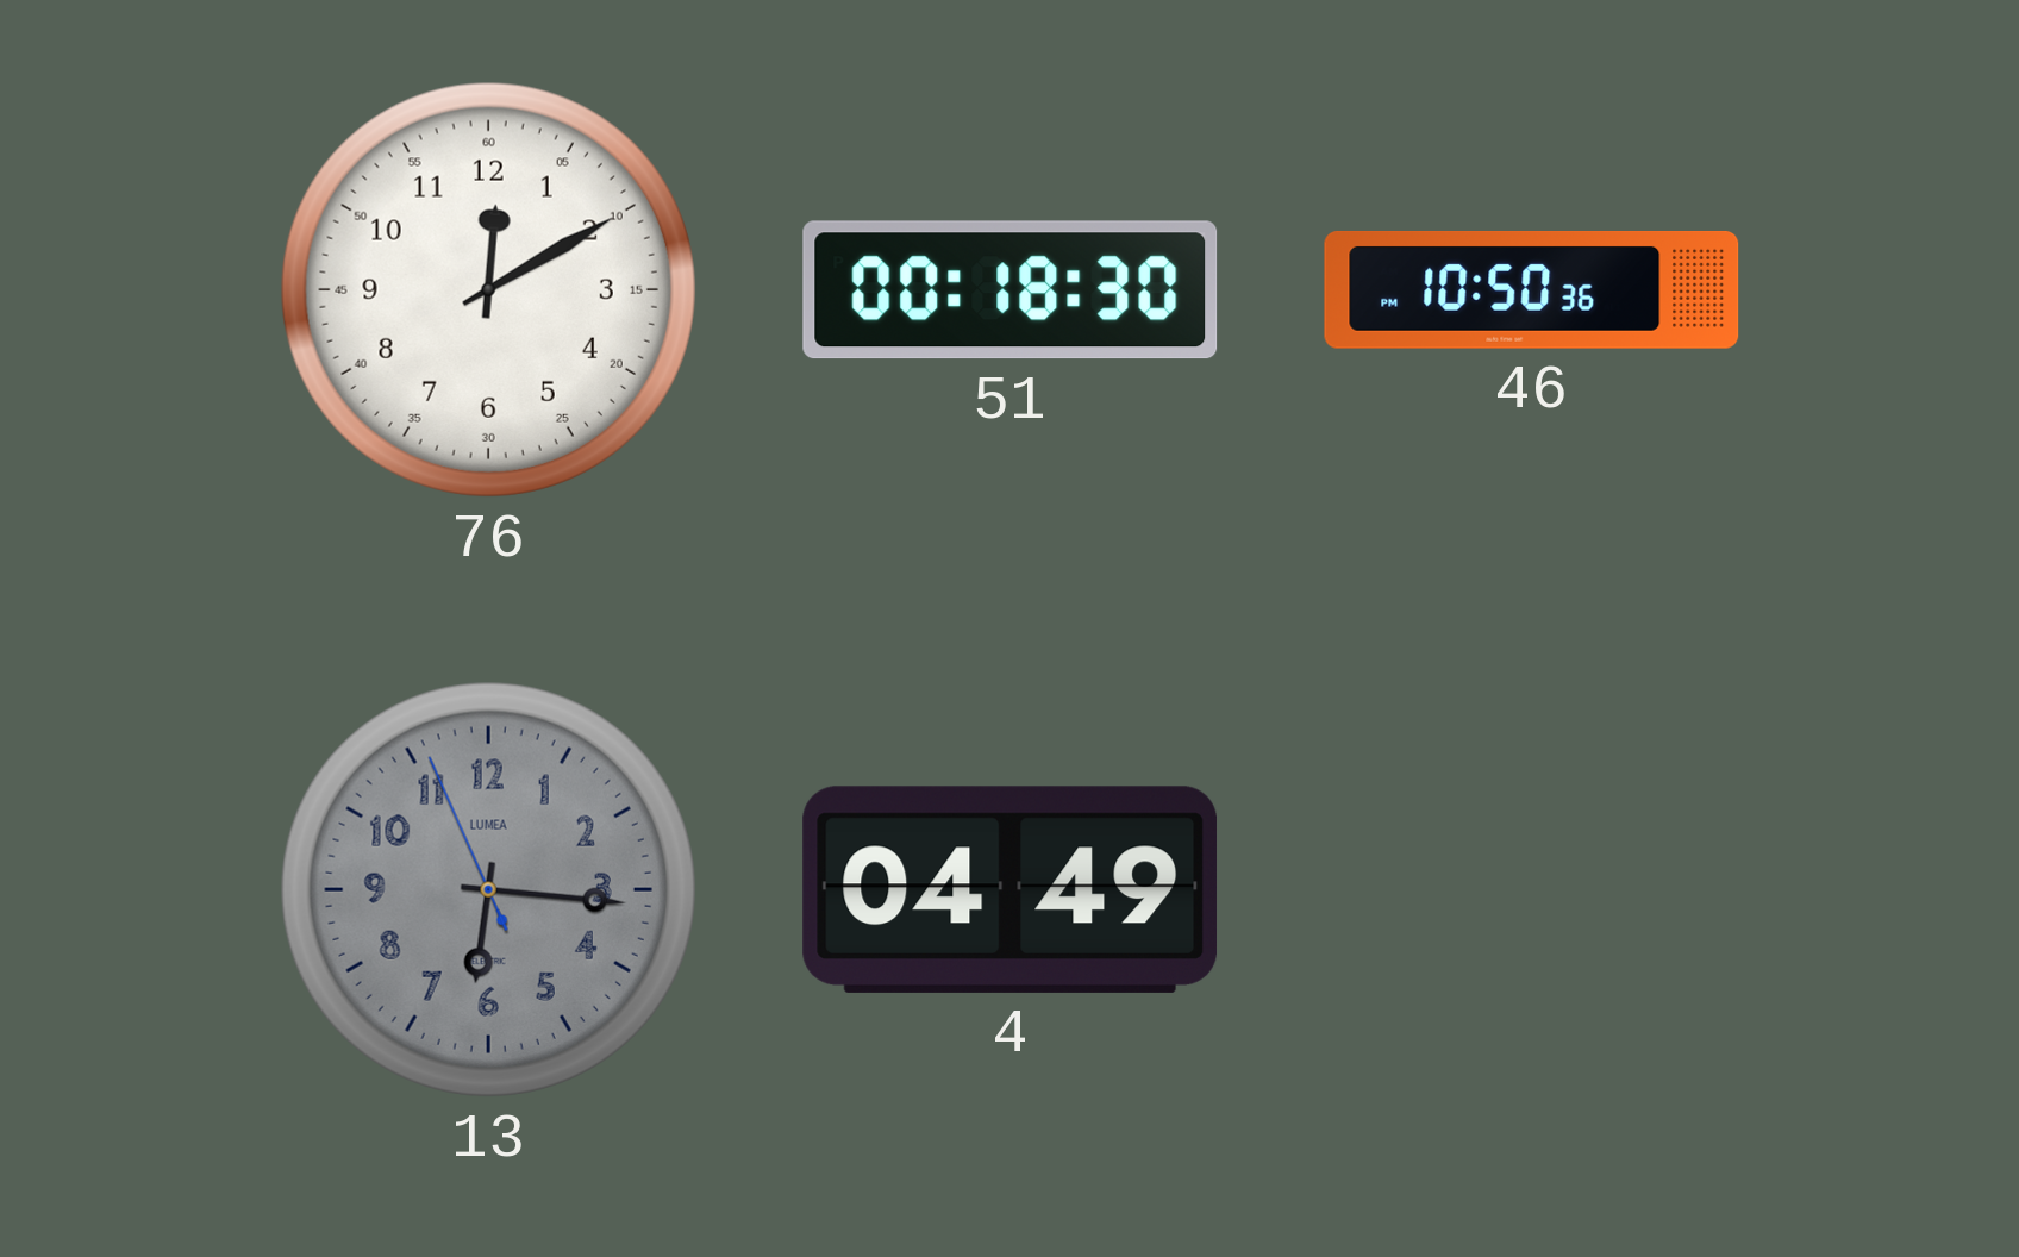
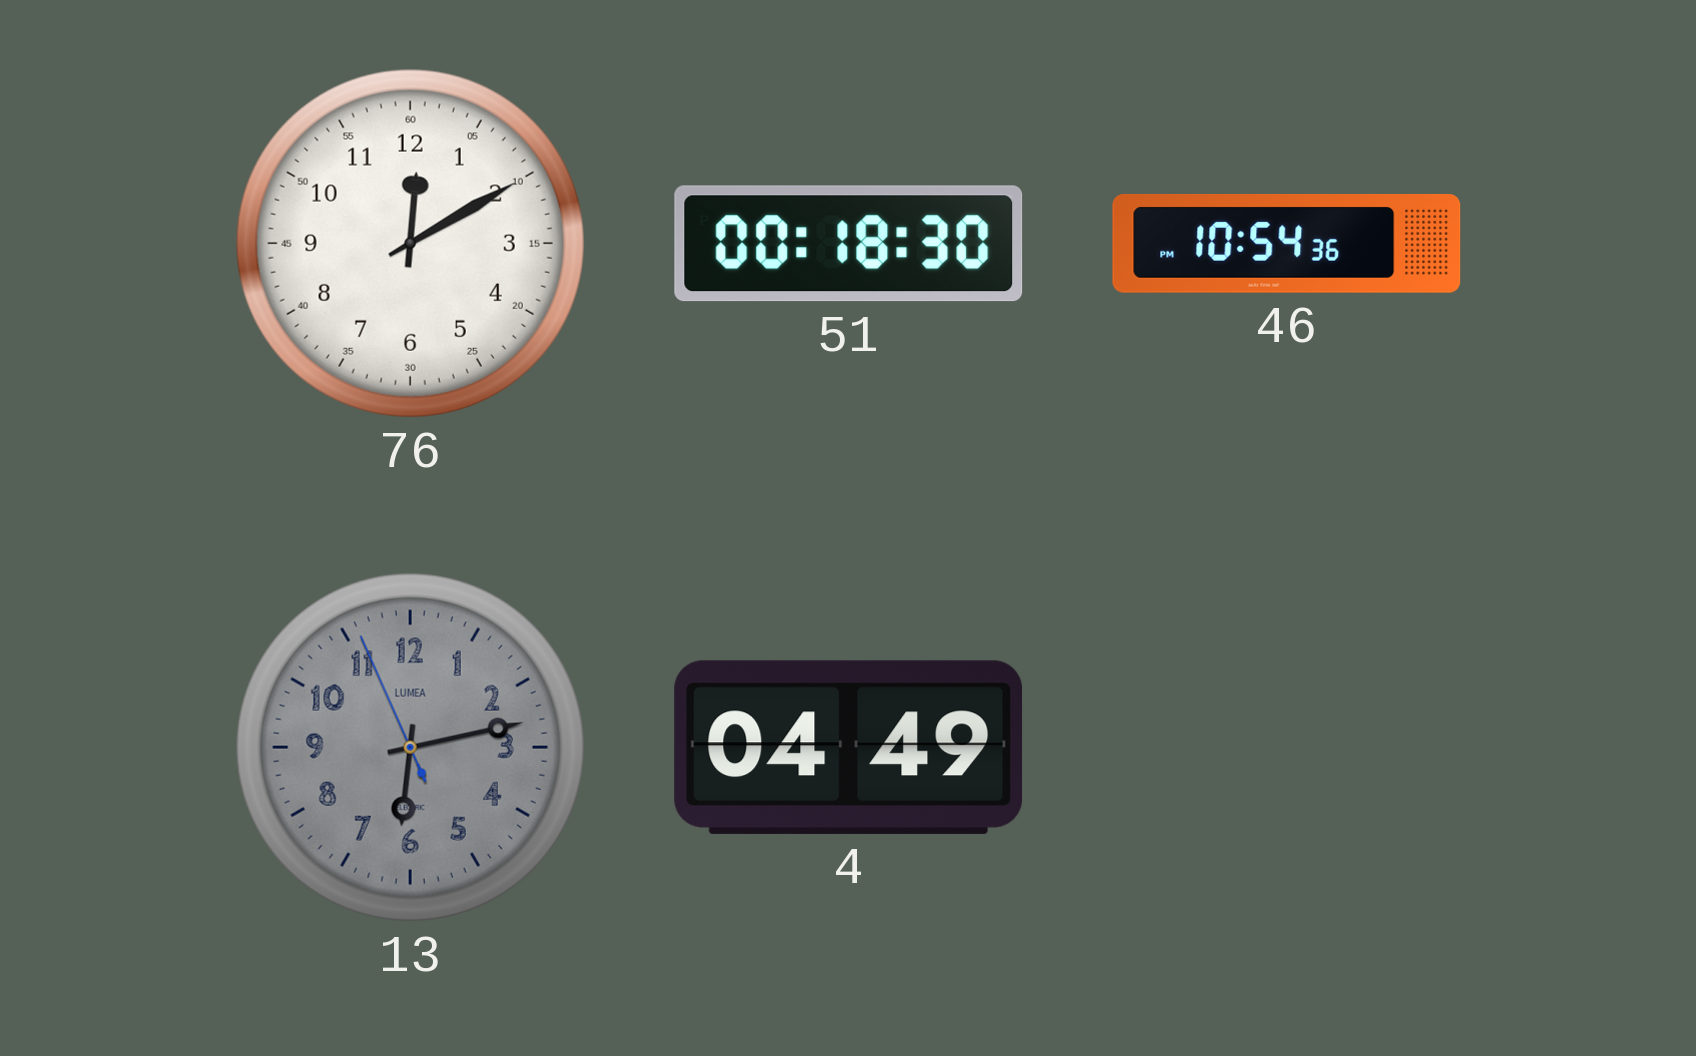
46: 10:50 -> 10:54
13: 6:15 -> 6:12
